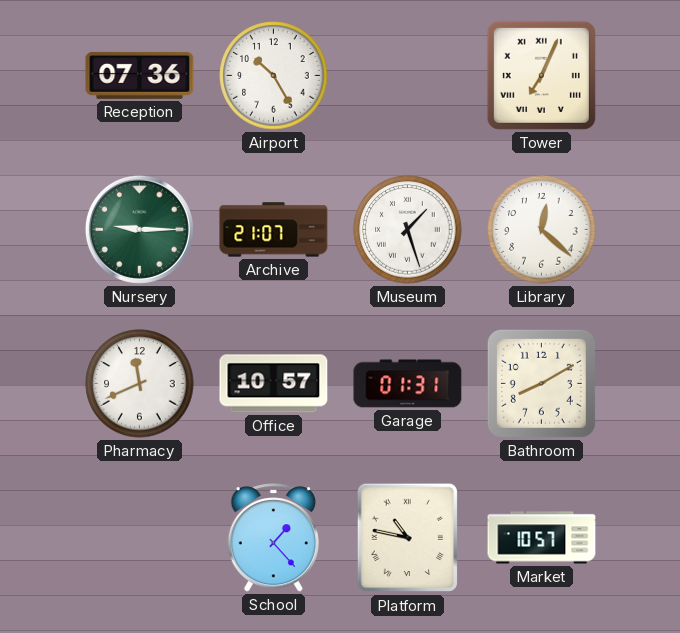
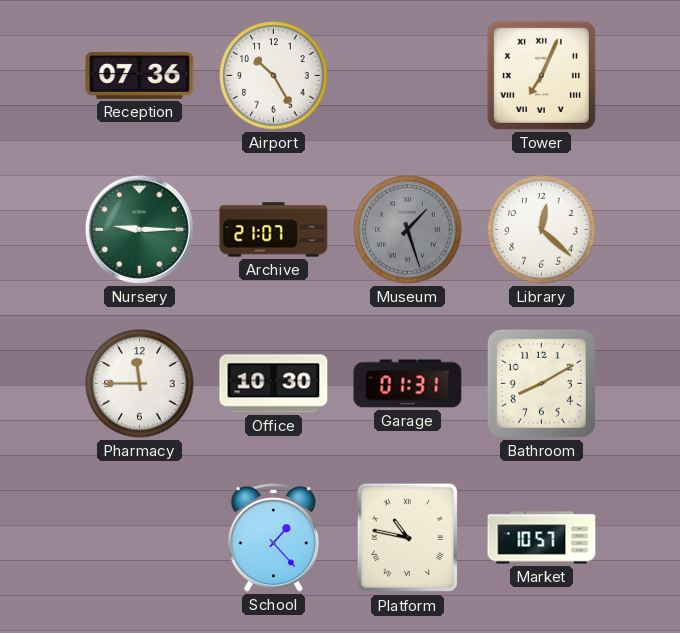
Museum dial: white -> grey
Pharmacy: 11:41 -> 11:45
Office: 10:57 -> 10:30
